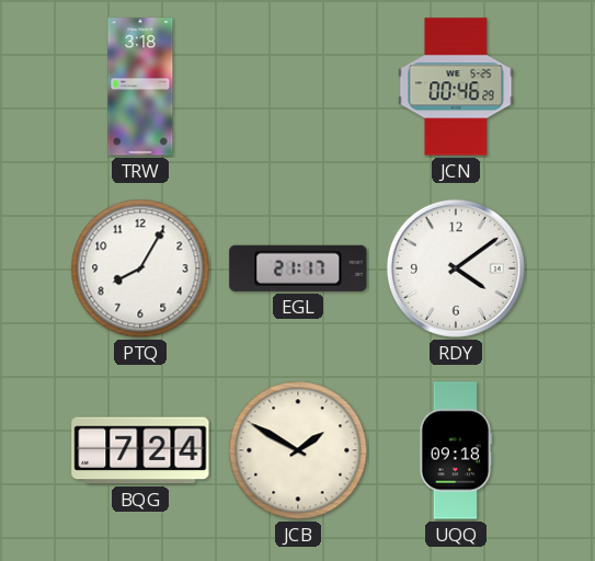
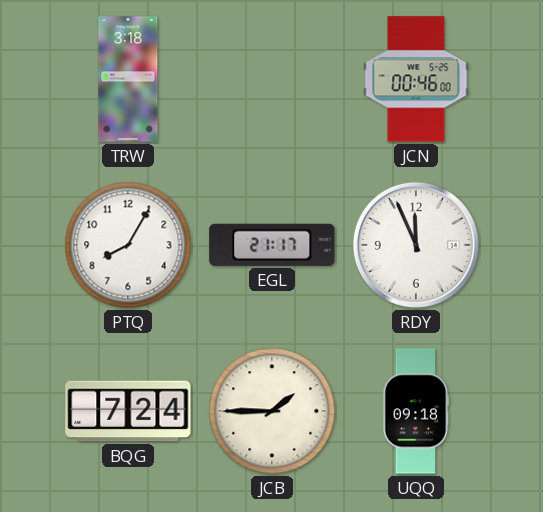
JCN: 00:46:29 -> 00:46:00
RDY: 4:09 -> 11:56
JCB: 1:50 -> 1:45
